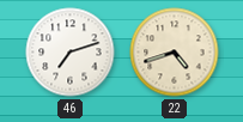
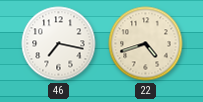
46: 7:12 -> 7:17
